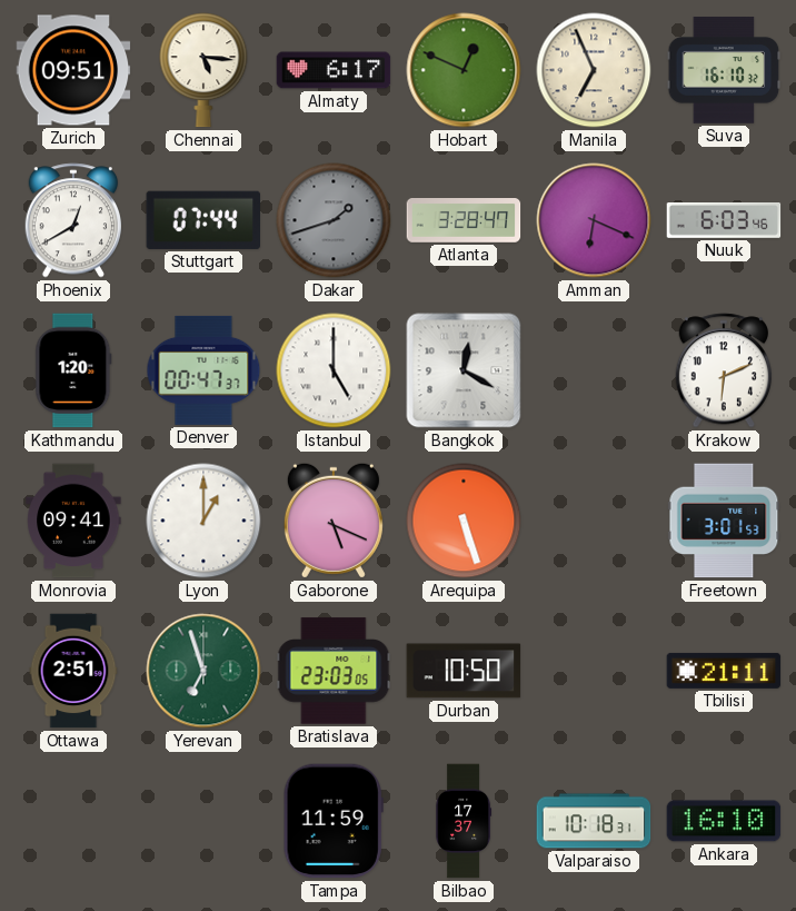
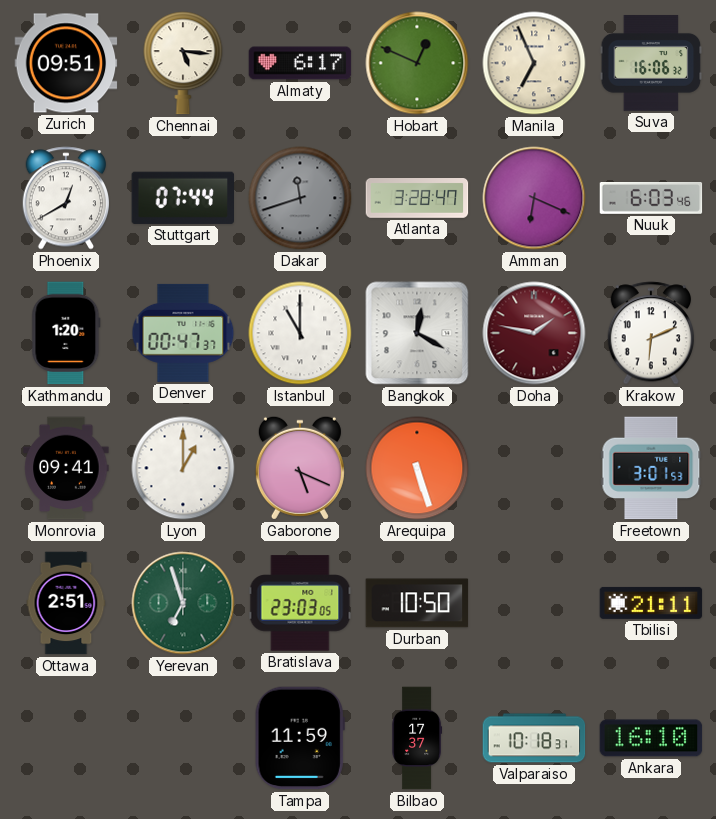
Suva: 16:10 -> 16:06
Dakar: 1:42 -> 11:42
Istanbul: 5:00 -> 11:00
Doha: none -> 1:47
